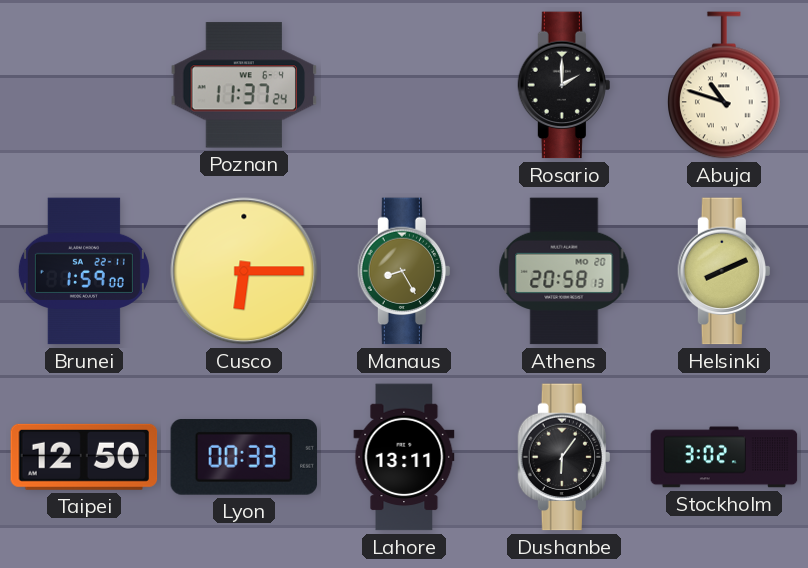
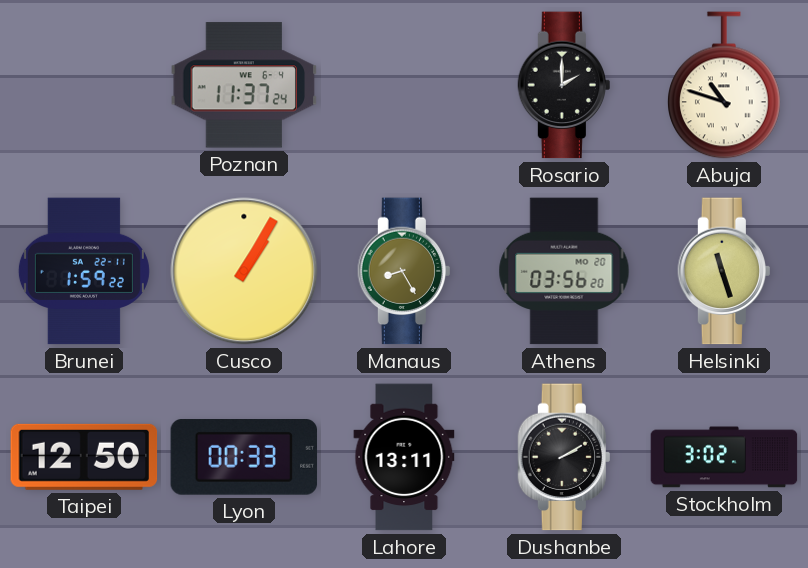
Brunei: 1:59:00 -> 1:59:22
Cusco: 6:15 -> 1:05
Athens: 20:58 -> 03:56
Helsinki: 8:11 -> 11:27
Dushanbe: 6:06 -> 2:10
